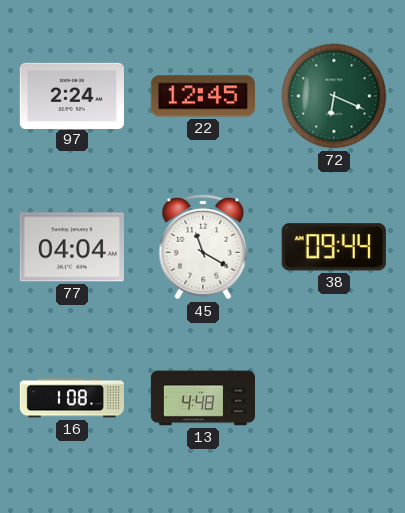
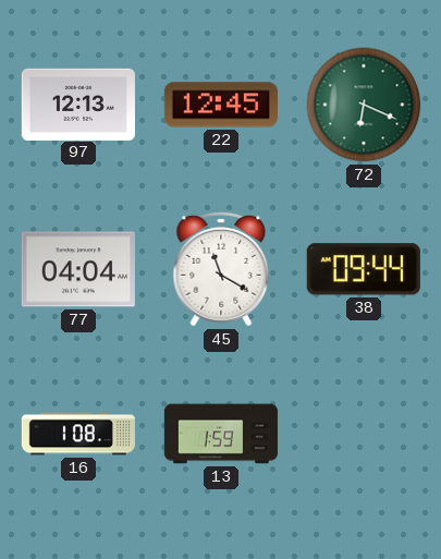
97: 2:24 -> 12:13
13: 4:48 -> 1:59
